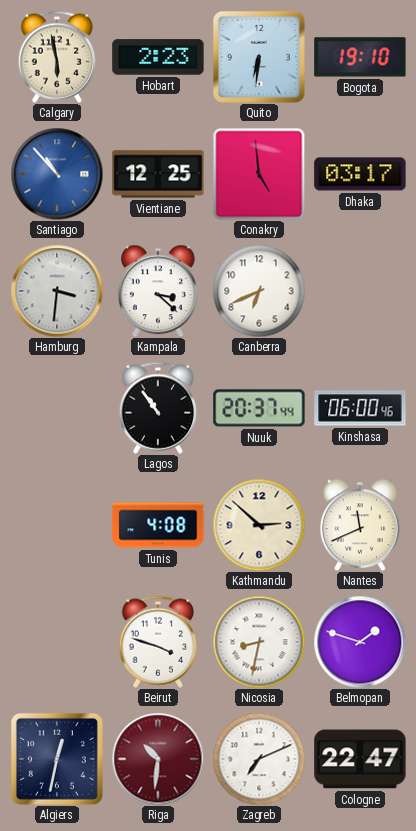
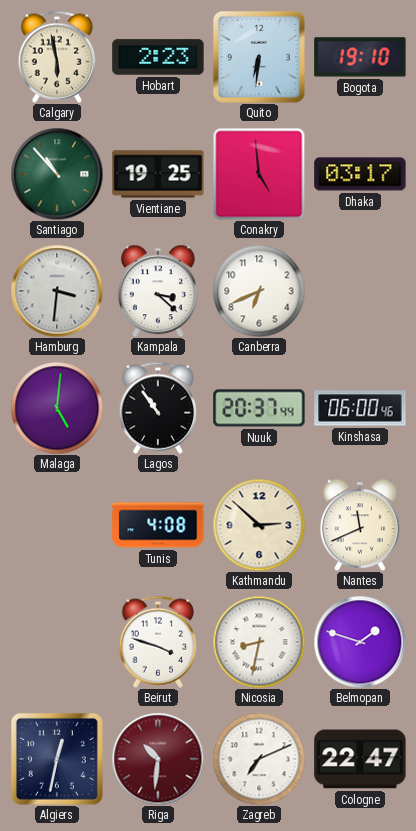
Santiago dial: blue -> green
Vientiane: 12:25 -> 19:25
Malaga: none -> 5:01
